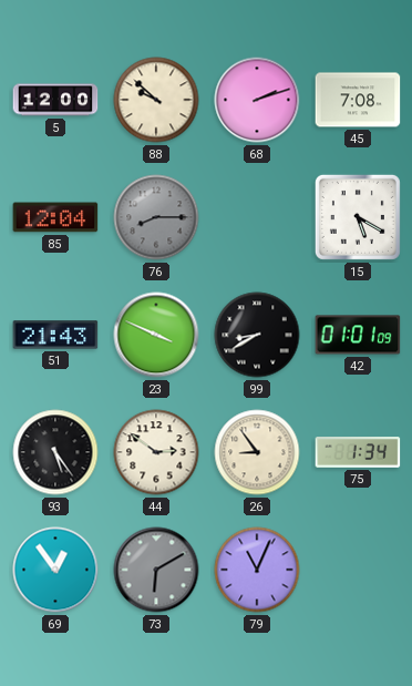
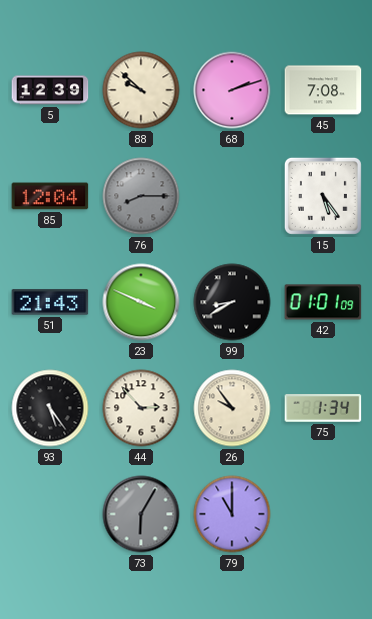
5: 12:00 -> 12:39
15: 5:20 -> 5:24
44: 2:51 -> 2:53
26: 8:54 -> 9:54
69: 12:54 -> none
73: 6:10 -> 6:05
79: 11:04 -> 11:00
